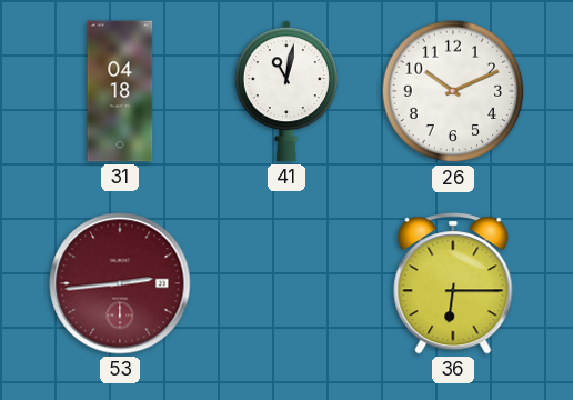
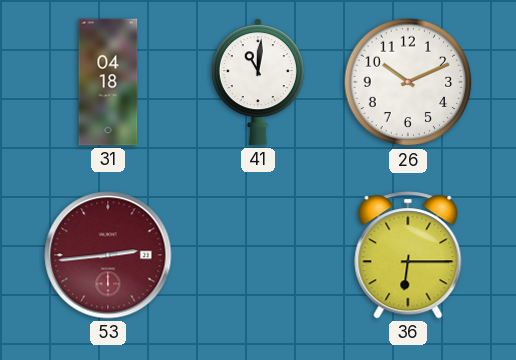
41: 11:02 -> 11:01
